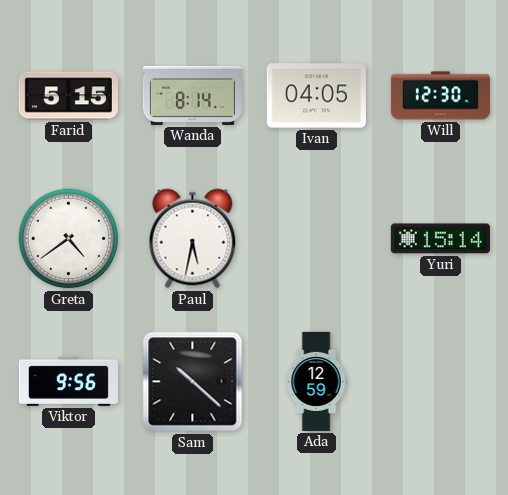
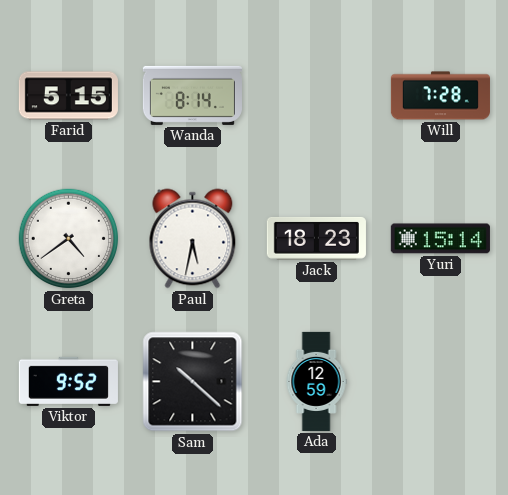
Ivan: 04:05 -> none
Will: 12:30 -> 7:28
Jack: none -> 18:23
Viktor: 9:56 -> 9:52
